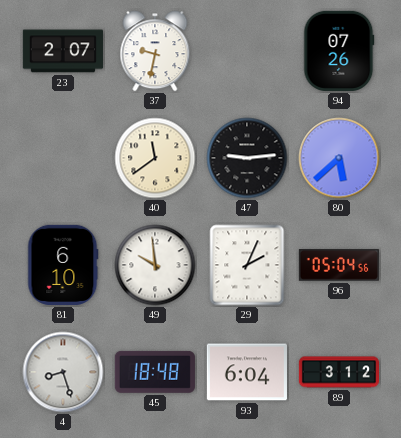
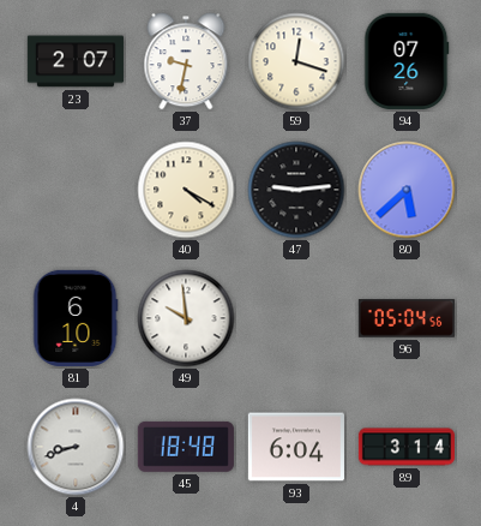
59: none -> 12:18
40: 11:39 -> 4:20
29: 2:04 -> none
4: 8:27 -> 8:42
89: 3:12 -> 3:14
